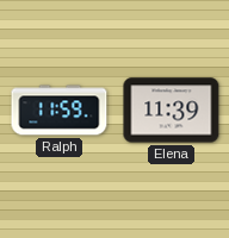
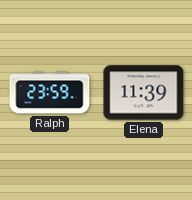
Ralph: 11:59 -> 23:59
